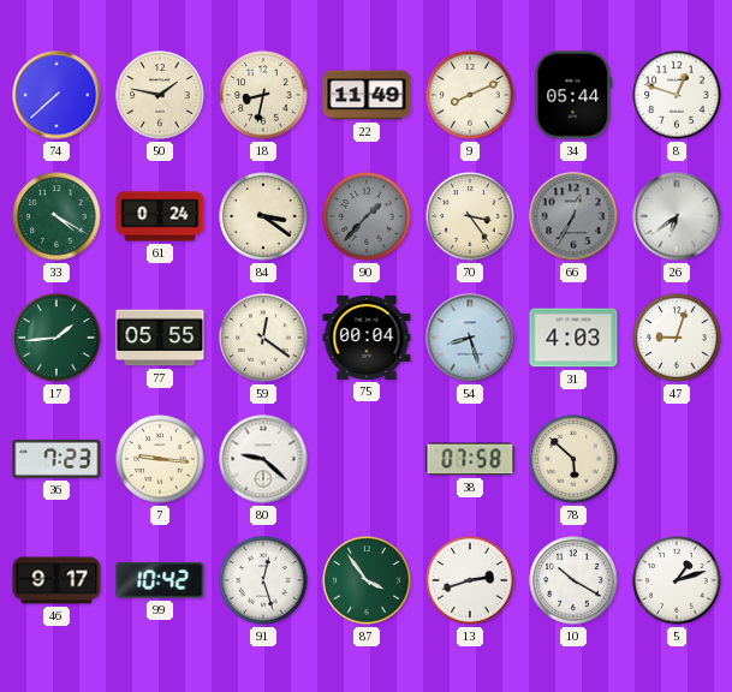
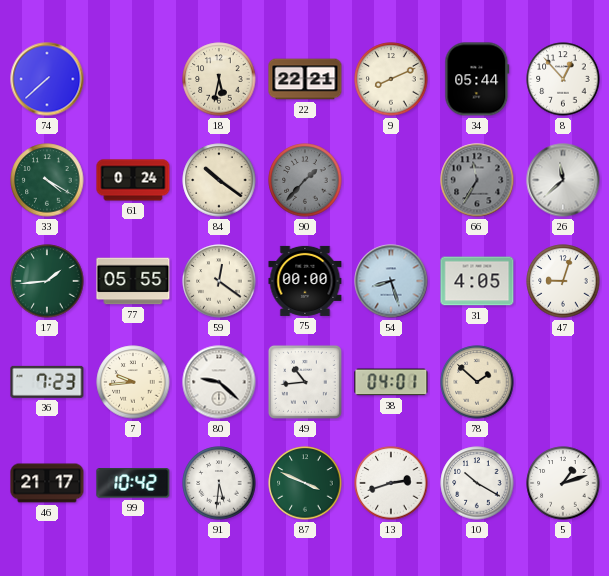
50: 1:47 -> none
18: 8:32 -> 5:32
22: 11:49 -> 22:21
8: 12:48 -> 12:53
84: 3:21 -> 10:21
70: 3:24 -> none
66: 12:35 -> 11:35
26: 6:39 -> 11:38
75: 00:04 -> 00:00
31: 4:03 -> 4:05
7: 9:16 -> 9:44
49: none -> 10:44
38: 07:58 -> 04:01
78: 5:52 -> 1:52
46: 9:17 -> 21:17
91: 12:27 -> 5:31
87: 3:54 -> 3:49
